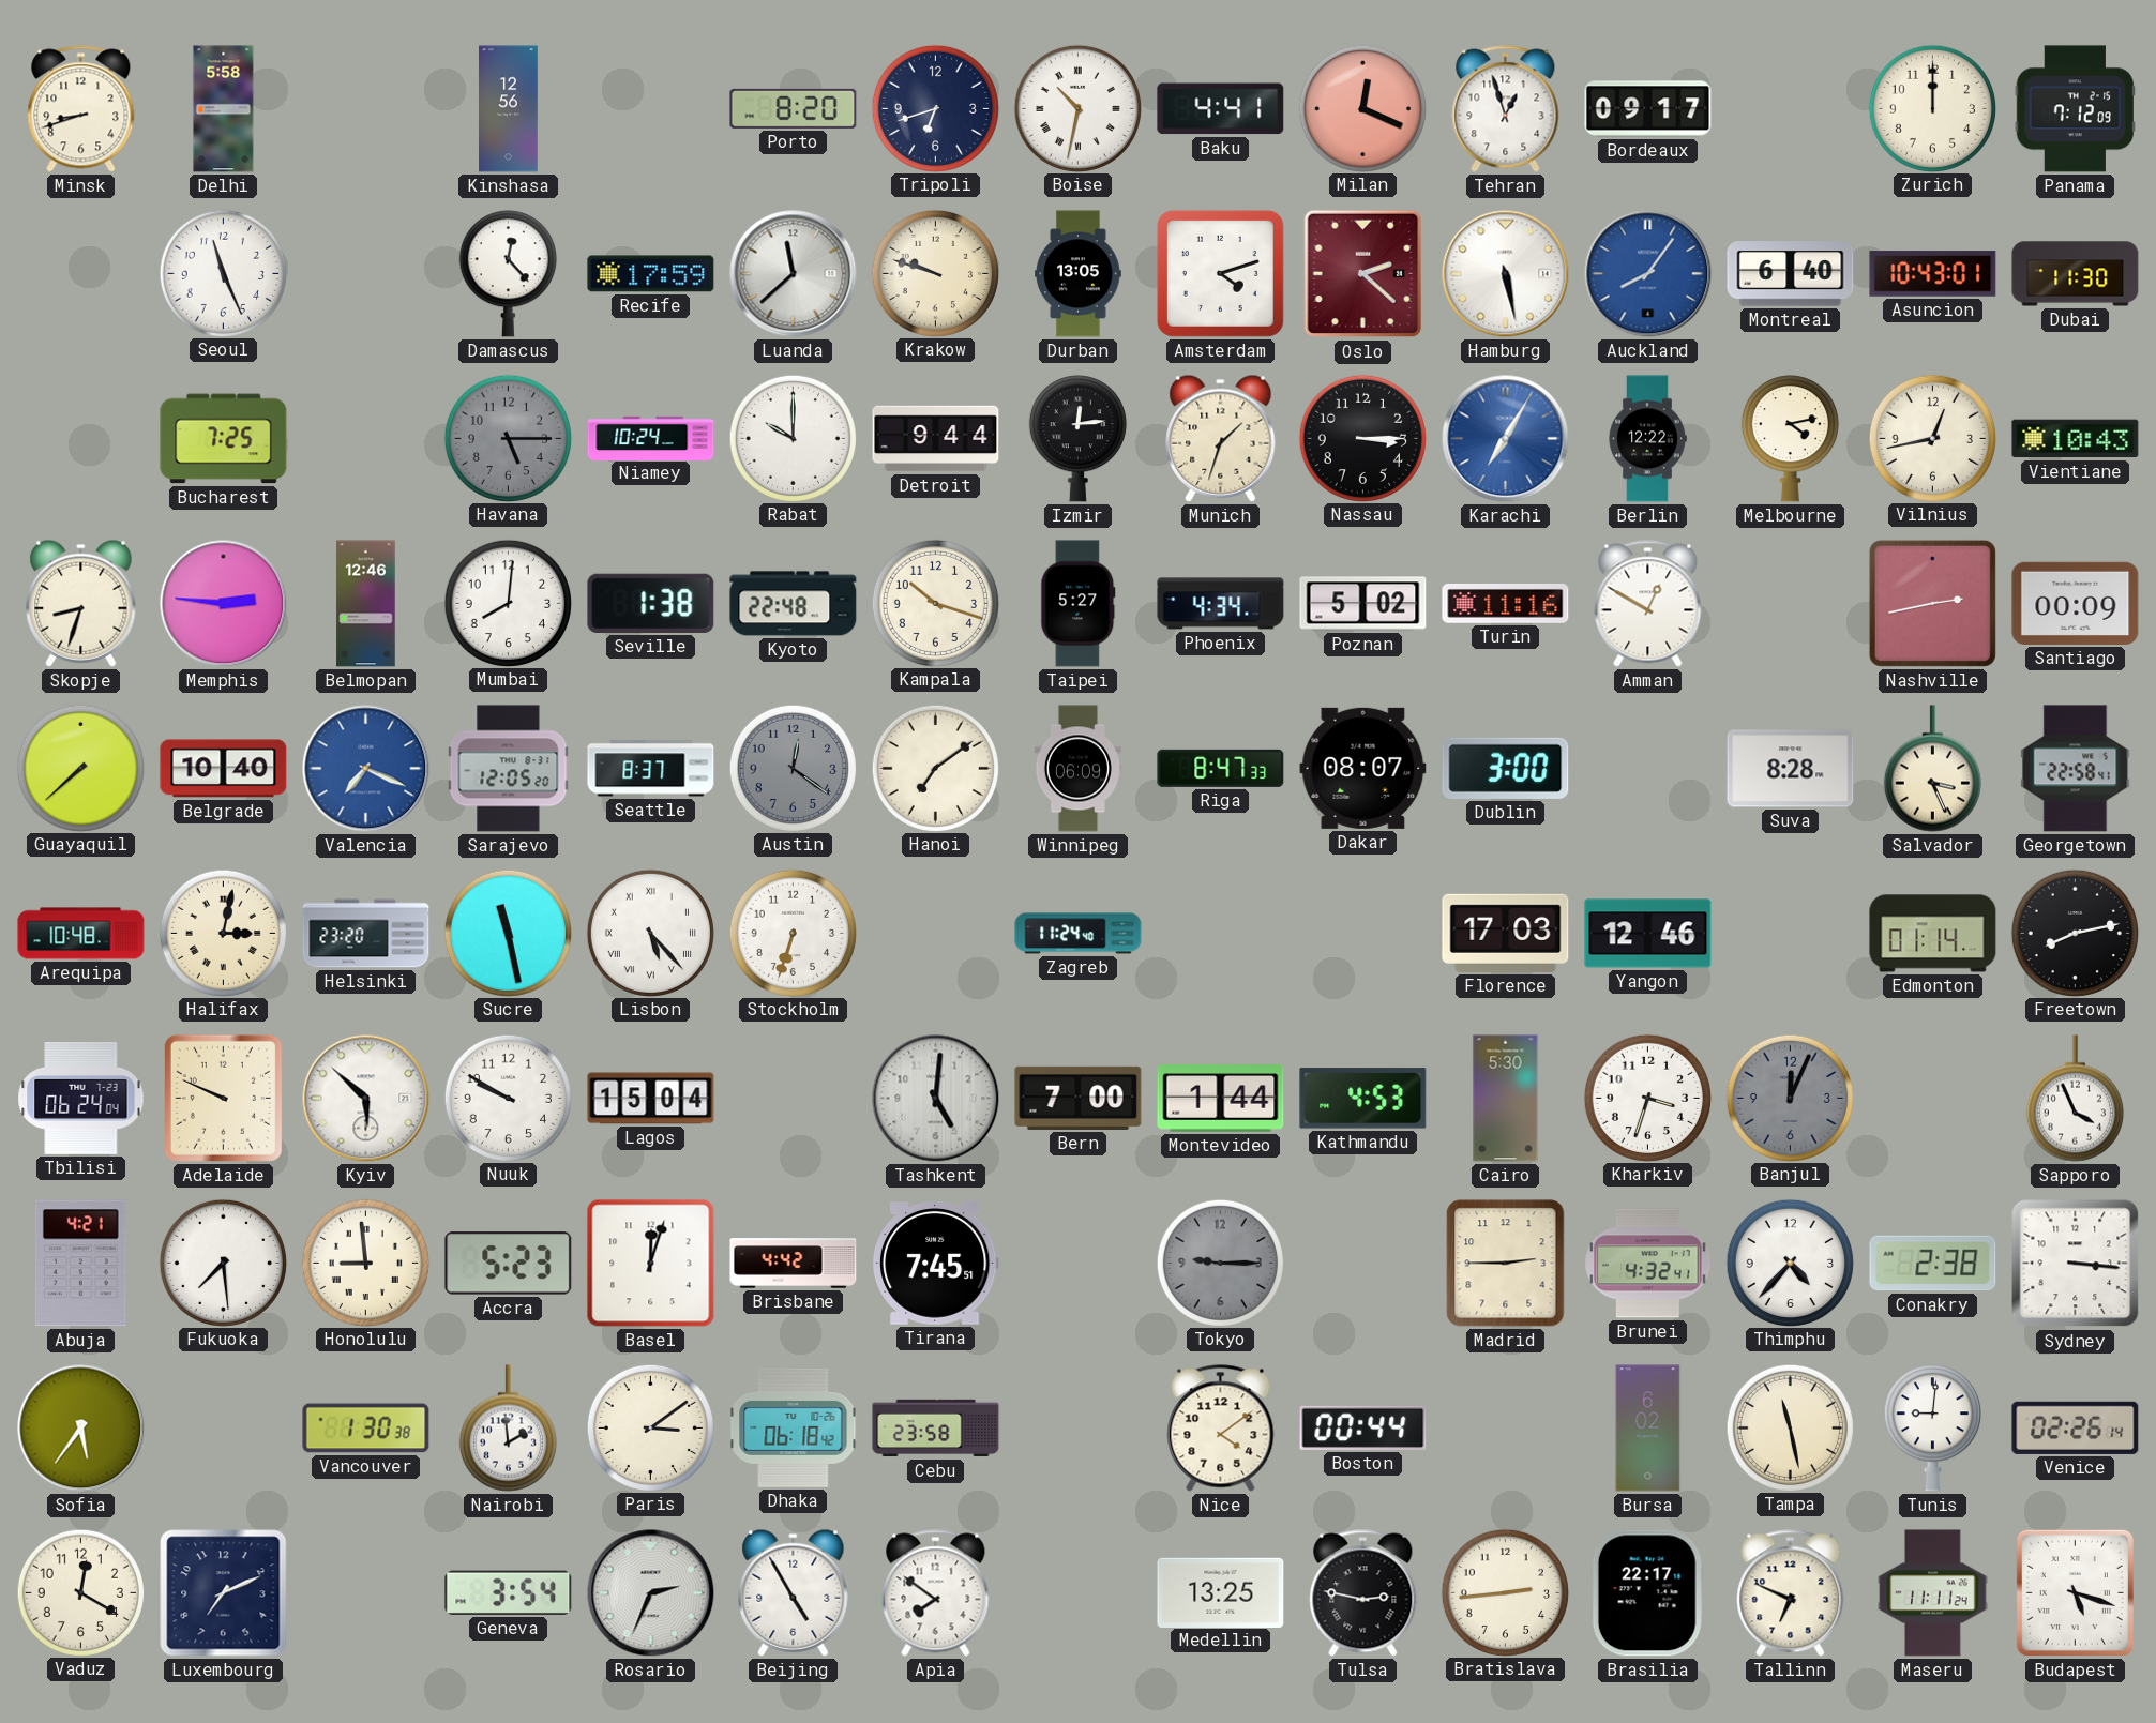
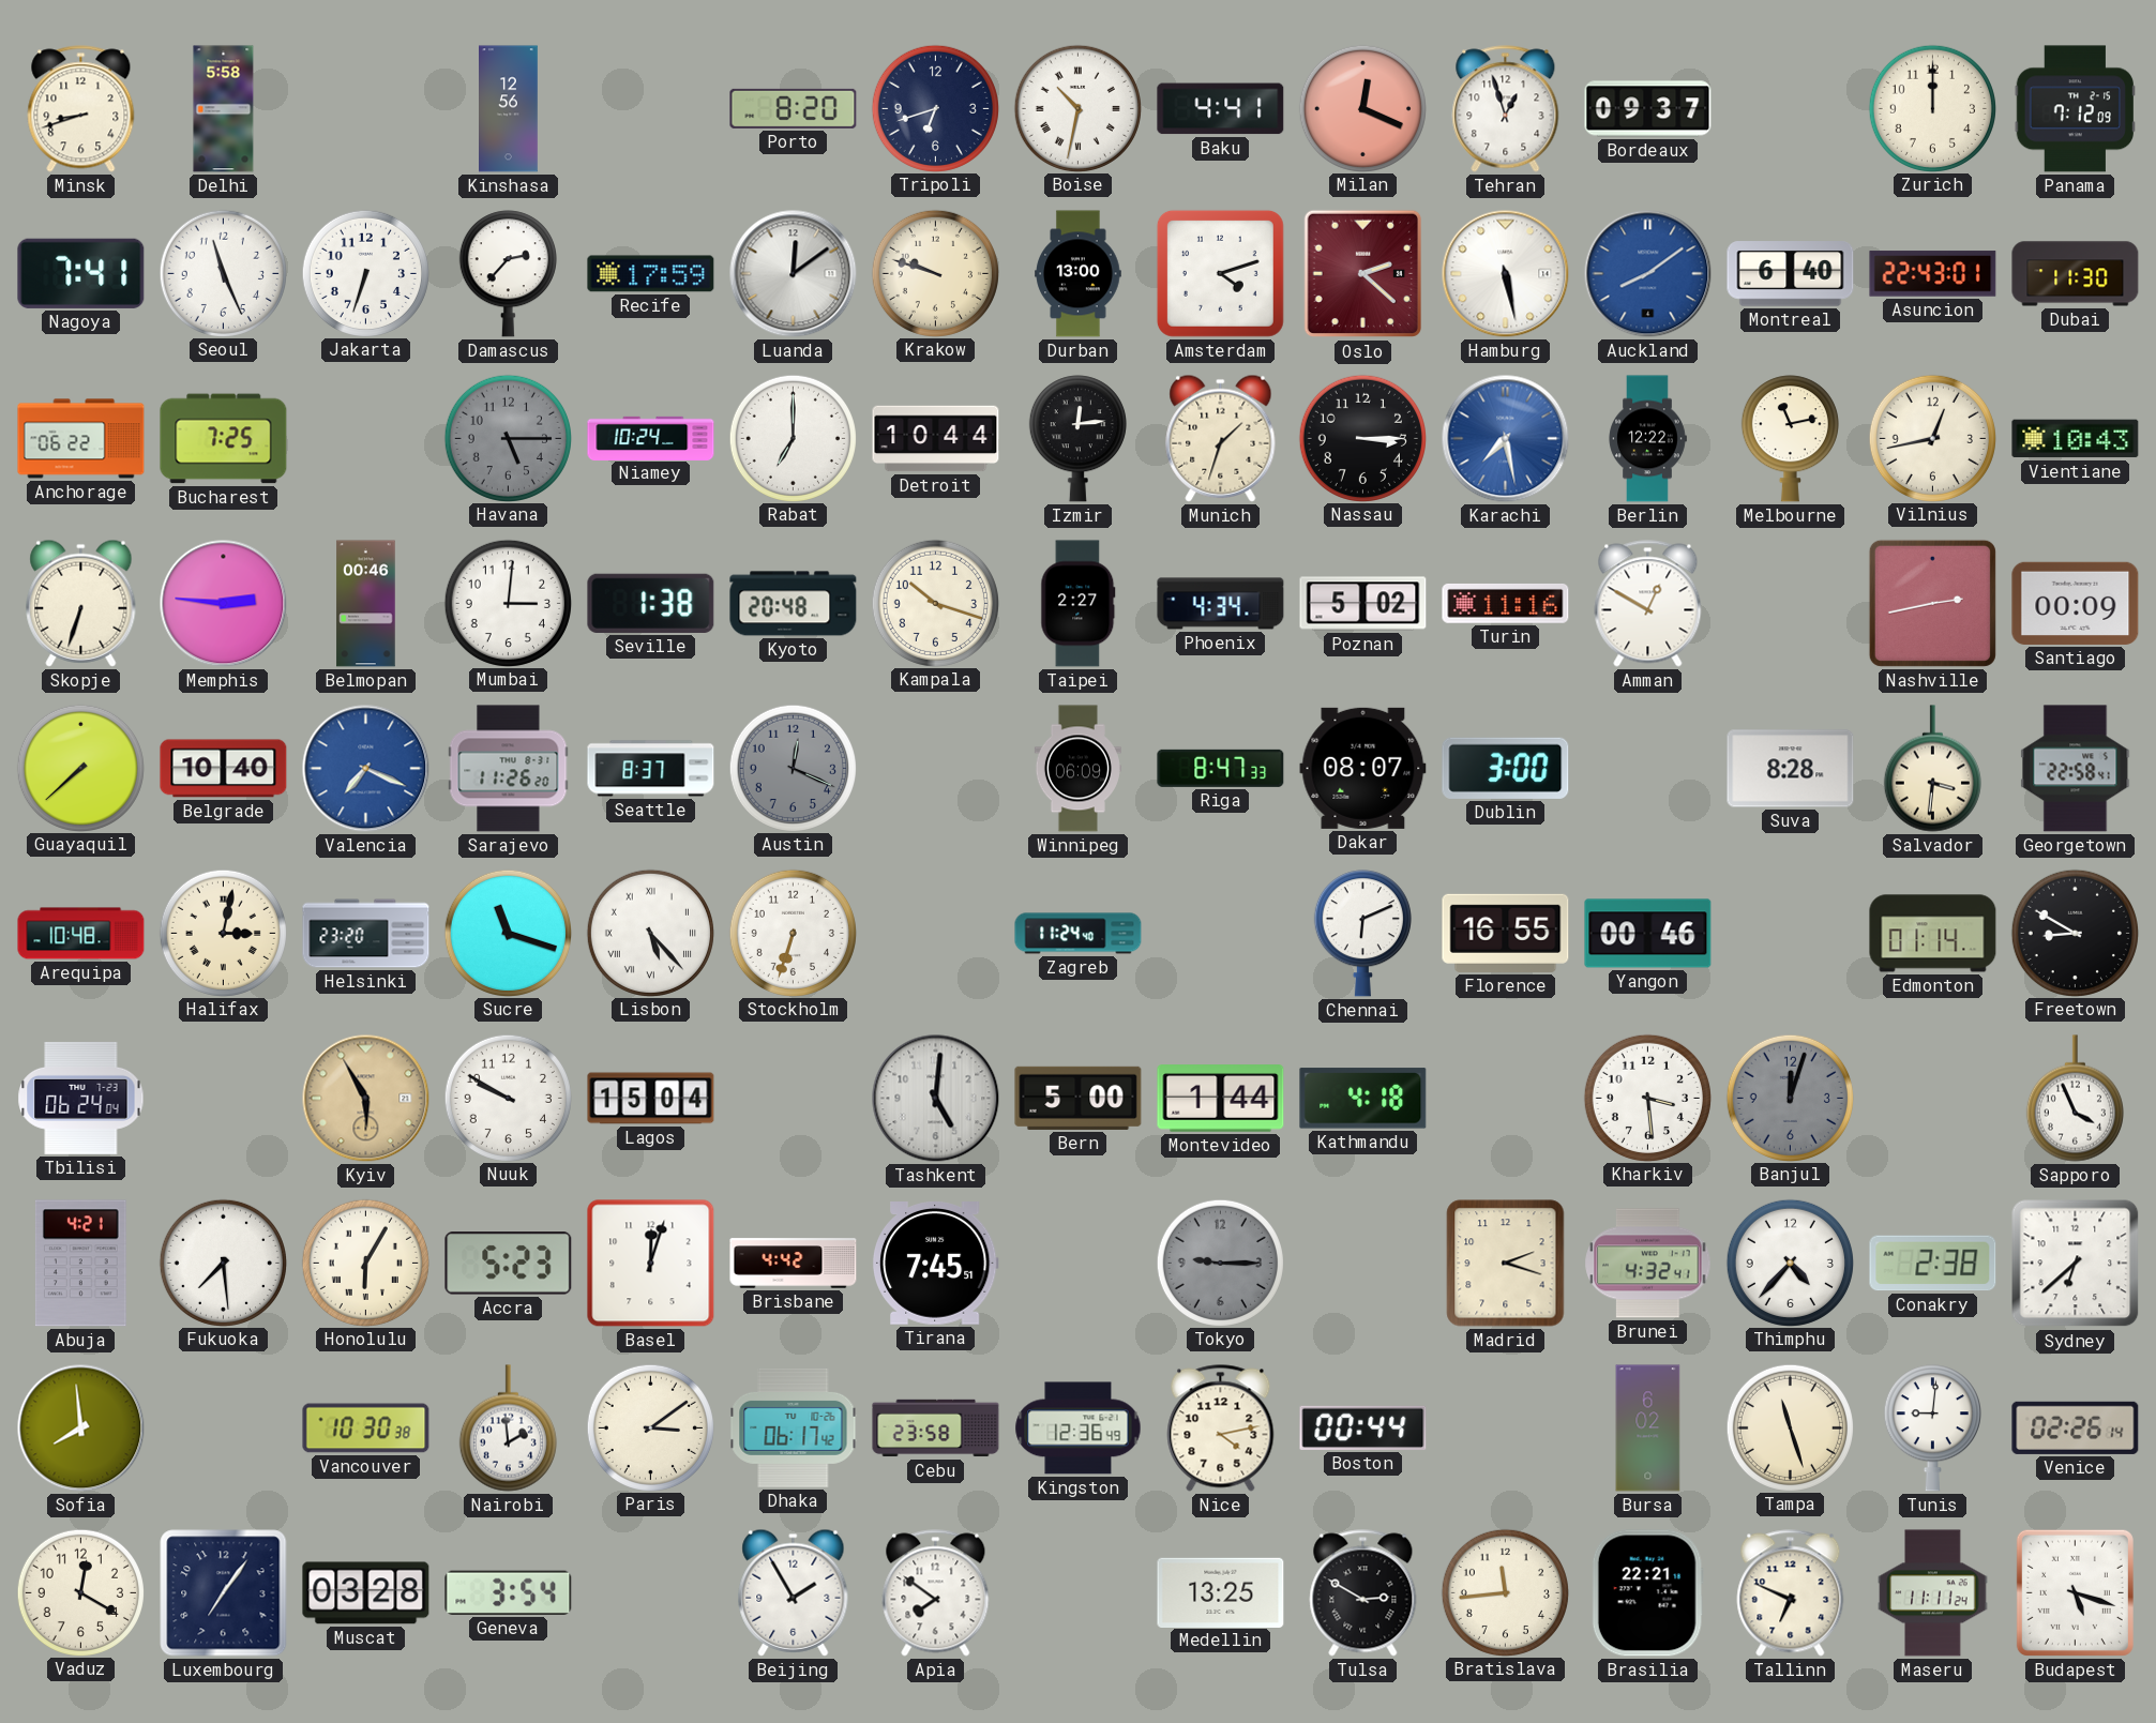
Bordeaux: 09:17 -> 09:37
Nagoya: none -> 7:41
Jakarta: none -> 6:33
Damascus: 12:23 -> 2:37
Luanda: 11:38 -> 12:09
Durban: 13:05 -> 13:00
Auckland: 8:06 -> 8:09
Asuncion: 10:43 -> 22:43
Anchorage: none -> 06:22
Rabat: 10:00 -> 7:00
Detroit: 9:44 -> 10:44
Karachi: 7:05 -> 7:28
Melbourne: 4:13 -> 11:13
Skopje: 8:33 -> 6:33
Belmopan: 12:46 -> 00:46
Mumbai: 8:01 -> 3:01
Kyoto: 22:48 -> 20:48
Taipei: 5:27 -> 2:27
Sarajevo: 12:05 -> 11:26
Austin: 12:21 -> 12:19
Hanoi: 7:09 -> none
Salvador: 3:26 -> 3:31
Sucre: 11:28 -> 11:18
Chennai: none -> 6:11
Florence: 17:03 -> 16:55
Yangon: 12:46 -> 00:46
Freetown: 8:13 -> 8:50
Adelaide: 9:49 -> none
Kyiv: 5:52 -> 5:55
Kyiv dial: white -> champagne
Bern: 7:00 -> 5:00
Kathmandu: 4:53 -> 4:18
Cairo: 5:30 -> none
Kharkiv: 3:33 -> 3:29
Banjul: 12:04 -> 12:03
Honolulu: 8:59 -> 6:05
Madrid: 2:45 -> 2:18
Sydney: 3:16 -> 6:38
Sofia: 5:36 -> 7:59
Vancouver: 1:30 -> 10:30
Dhaka: 06:18 -> 06:17
Kingston: none -> 12:36
Nice: 4:09 -> 4:13
Tampa: 11:28 -> 11:27
Luxembourg: 7:11 -> 7:06
Muscat: none -> 03:28
Rosario: 2:34 -> none
Beijing: 4:55 -> 1:55
Tulsa: 2:47 -> 2:50
Bratislava: 2:44 -> 11:44
Brasilia: 22:17 -> 22:21
